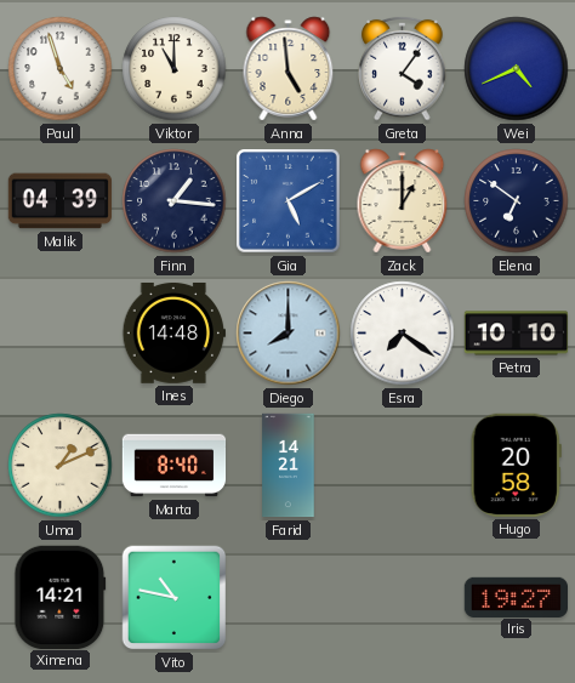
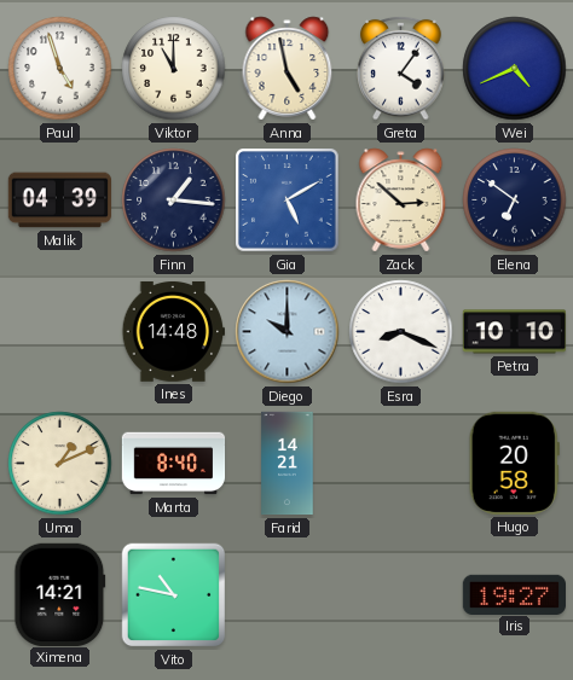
Anna: 4:59 -> 4:58
Zack: 1:00 -> 2:52
Diego: 8:00 -> 10:00
Esra: 7:21 -> 8:19
